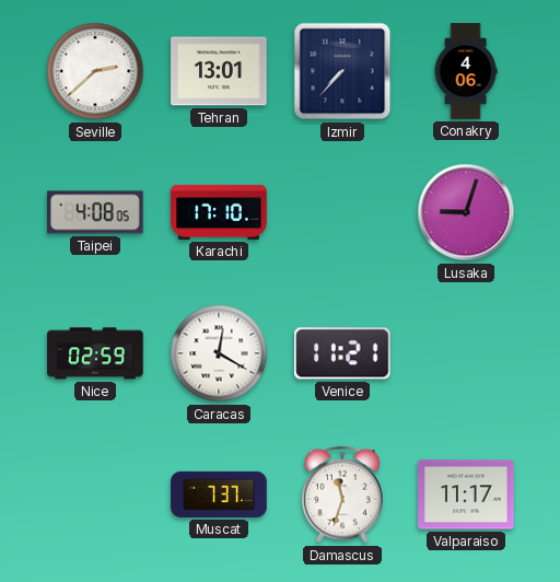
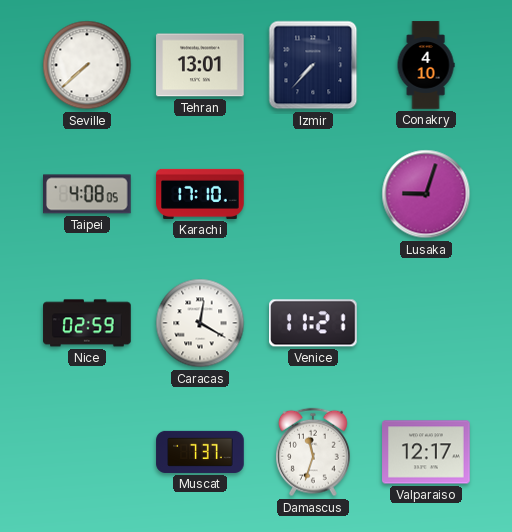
Seville: 2:38 -> 7:38
Conakry: 4:06 -> 4:10
Valparaiso: 11:17 -> 12:17
